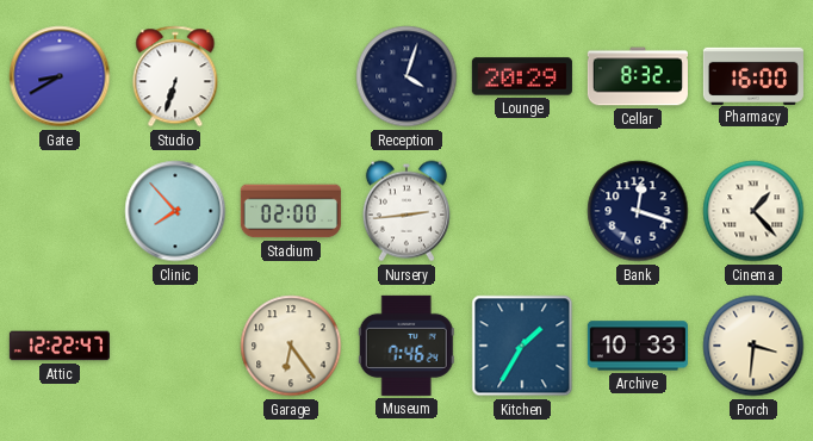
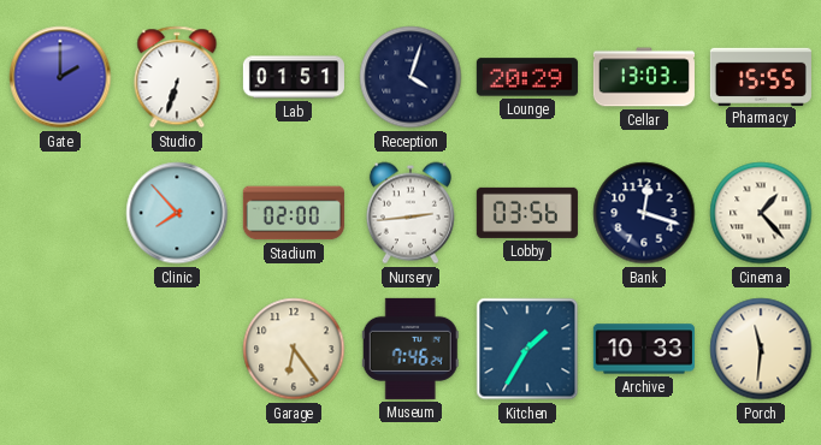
Gate: 8:40 -> 2:00
Lab: none -> 01:51
Cellar: 8:32 -> 13:03
Pharmacy: 16:00 -> 15:55
Lobby: none -> 03:56
Attic: 12:22 -> none
Porch: 3:31 -> 11:31
